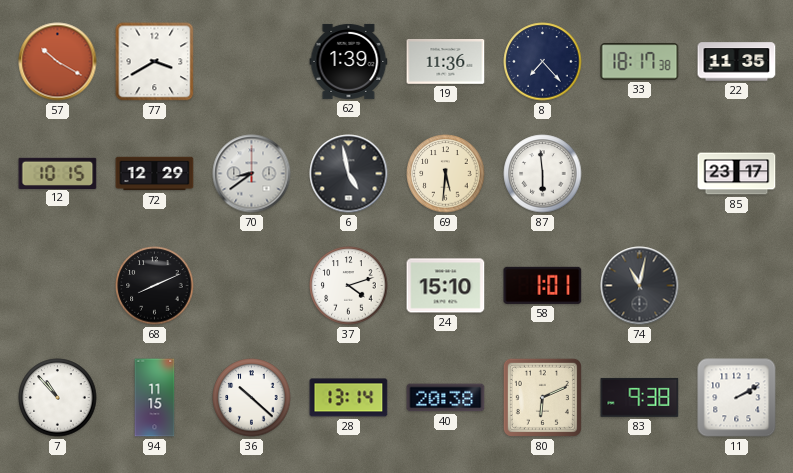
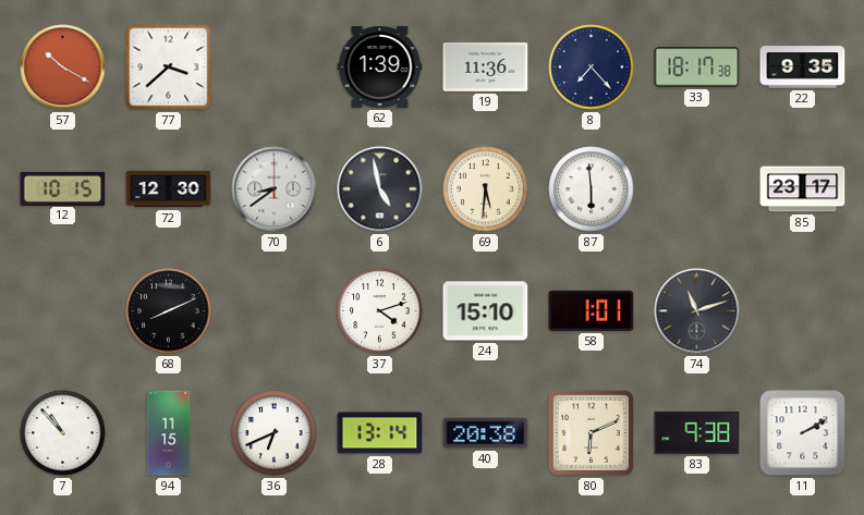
77: 3:40 -> 3:38
22: 11:35 -> 9:35
72: 12:29 -> 12:30
74: 11:02 -> 11:12
36: 10:22 -> 6:41
